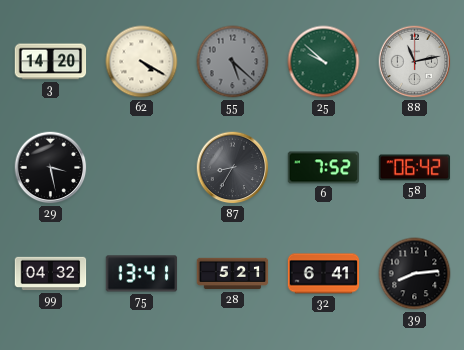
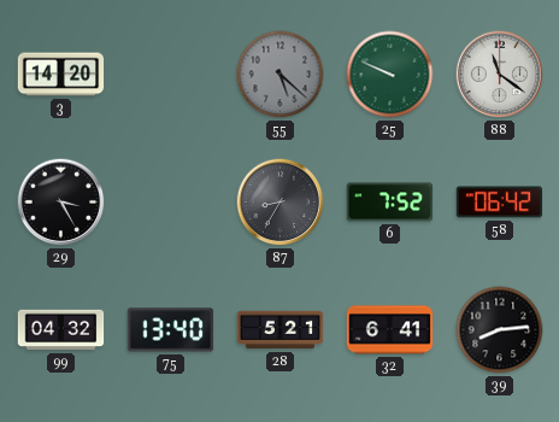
62: 4:20 -> none
25: 9:52 -> 9:49
88: 11:13 -> 11:21
29: 3:28 -> 3:25
75: 13:41 -> 13:40
